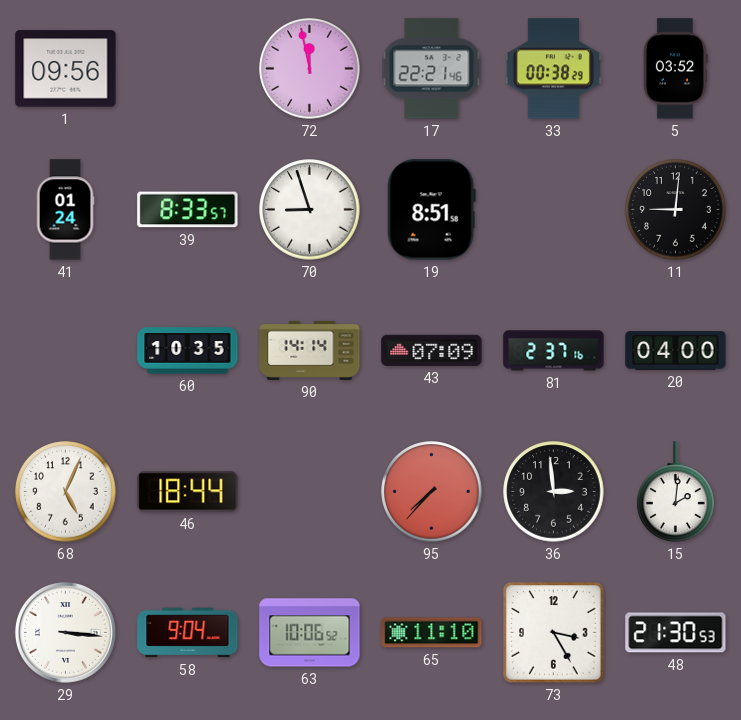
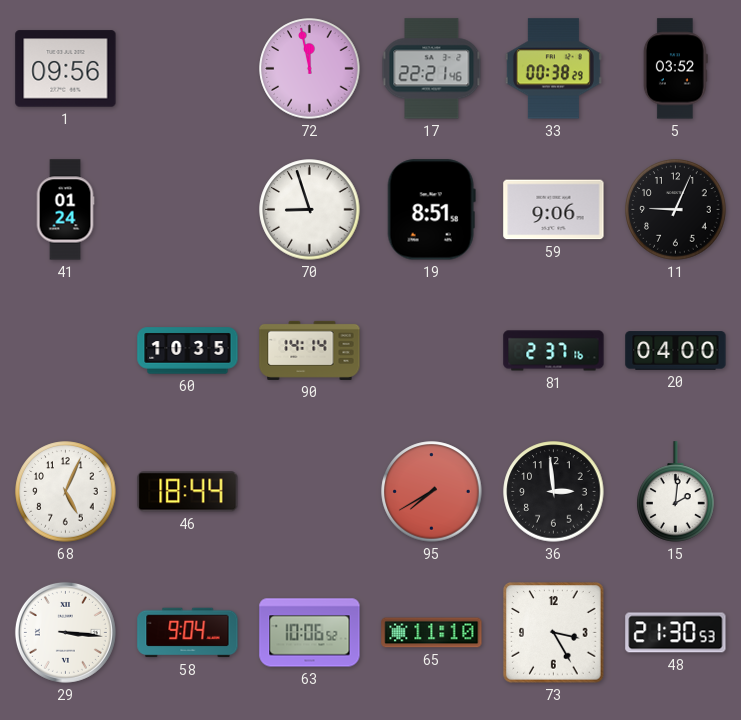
39: 8:33 -> none
59: none -> 9:06
11: 9:01 -> 9:04
43: 07:09 -> none
95: 7:37 -> 7:40
